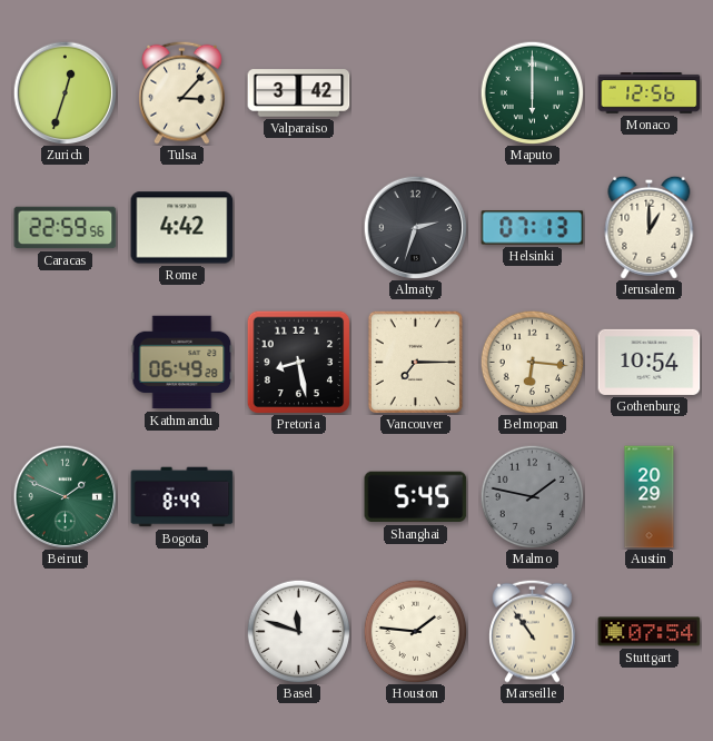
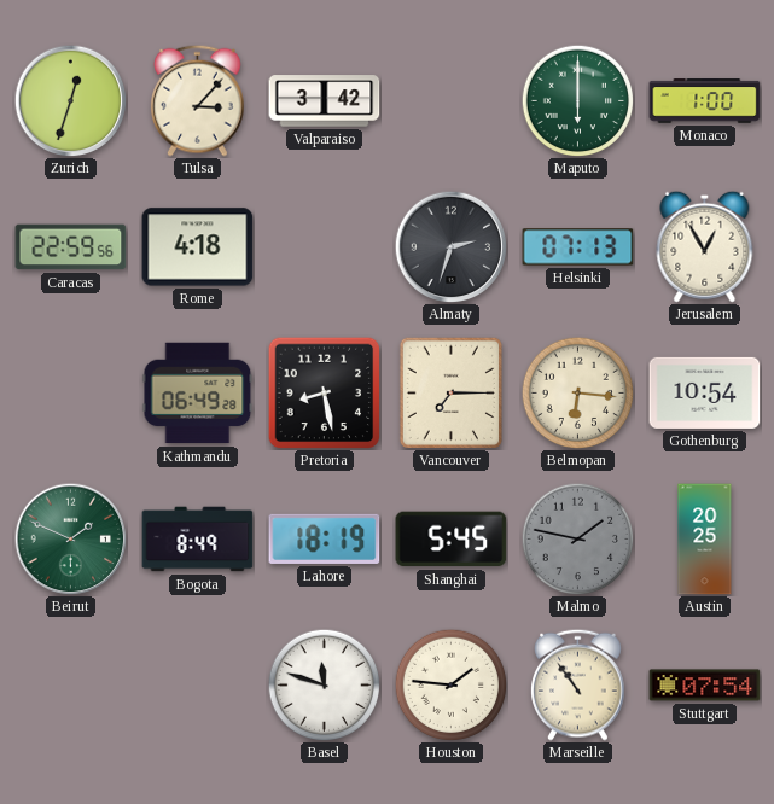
Monaco: 12:56 -> 1:00
Rome: 4:42 -> 4:18
Jerusalem: 1:00 -> 12:55
Lahore: none -> 18:19
Austin: 20:29 -> 20:25
